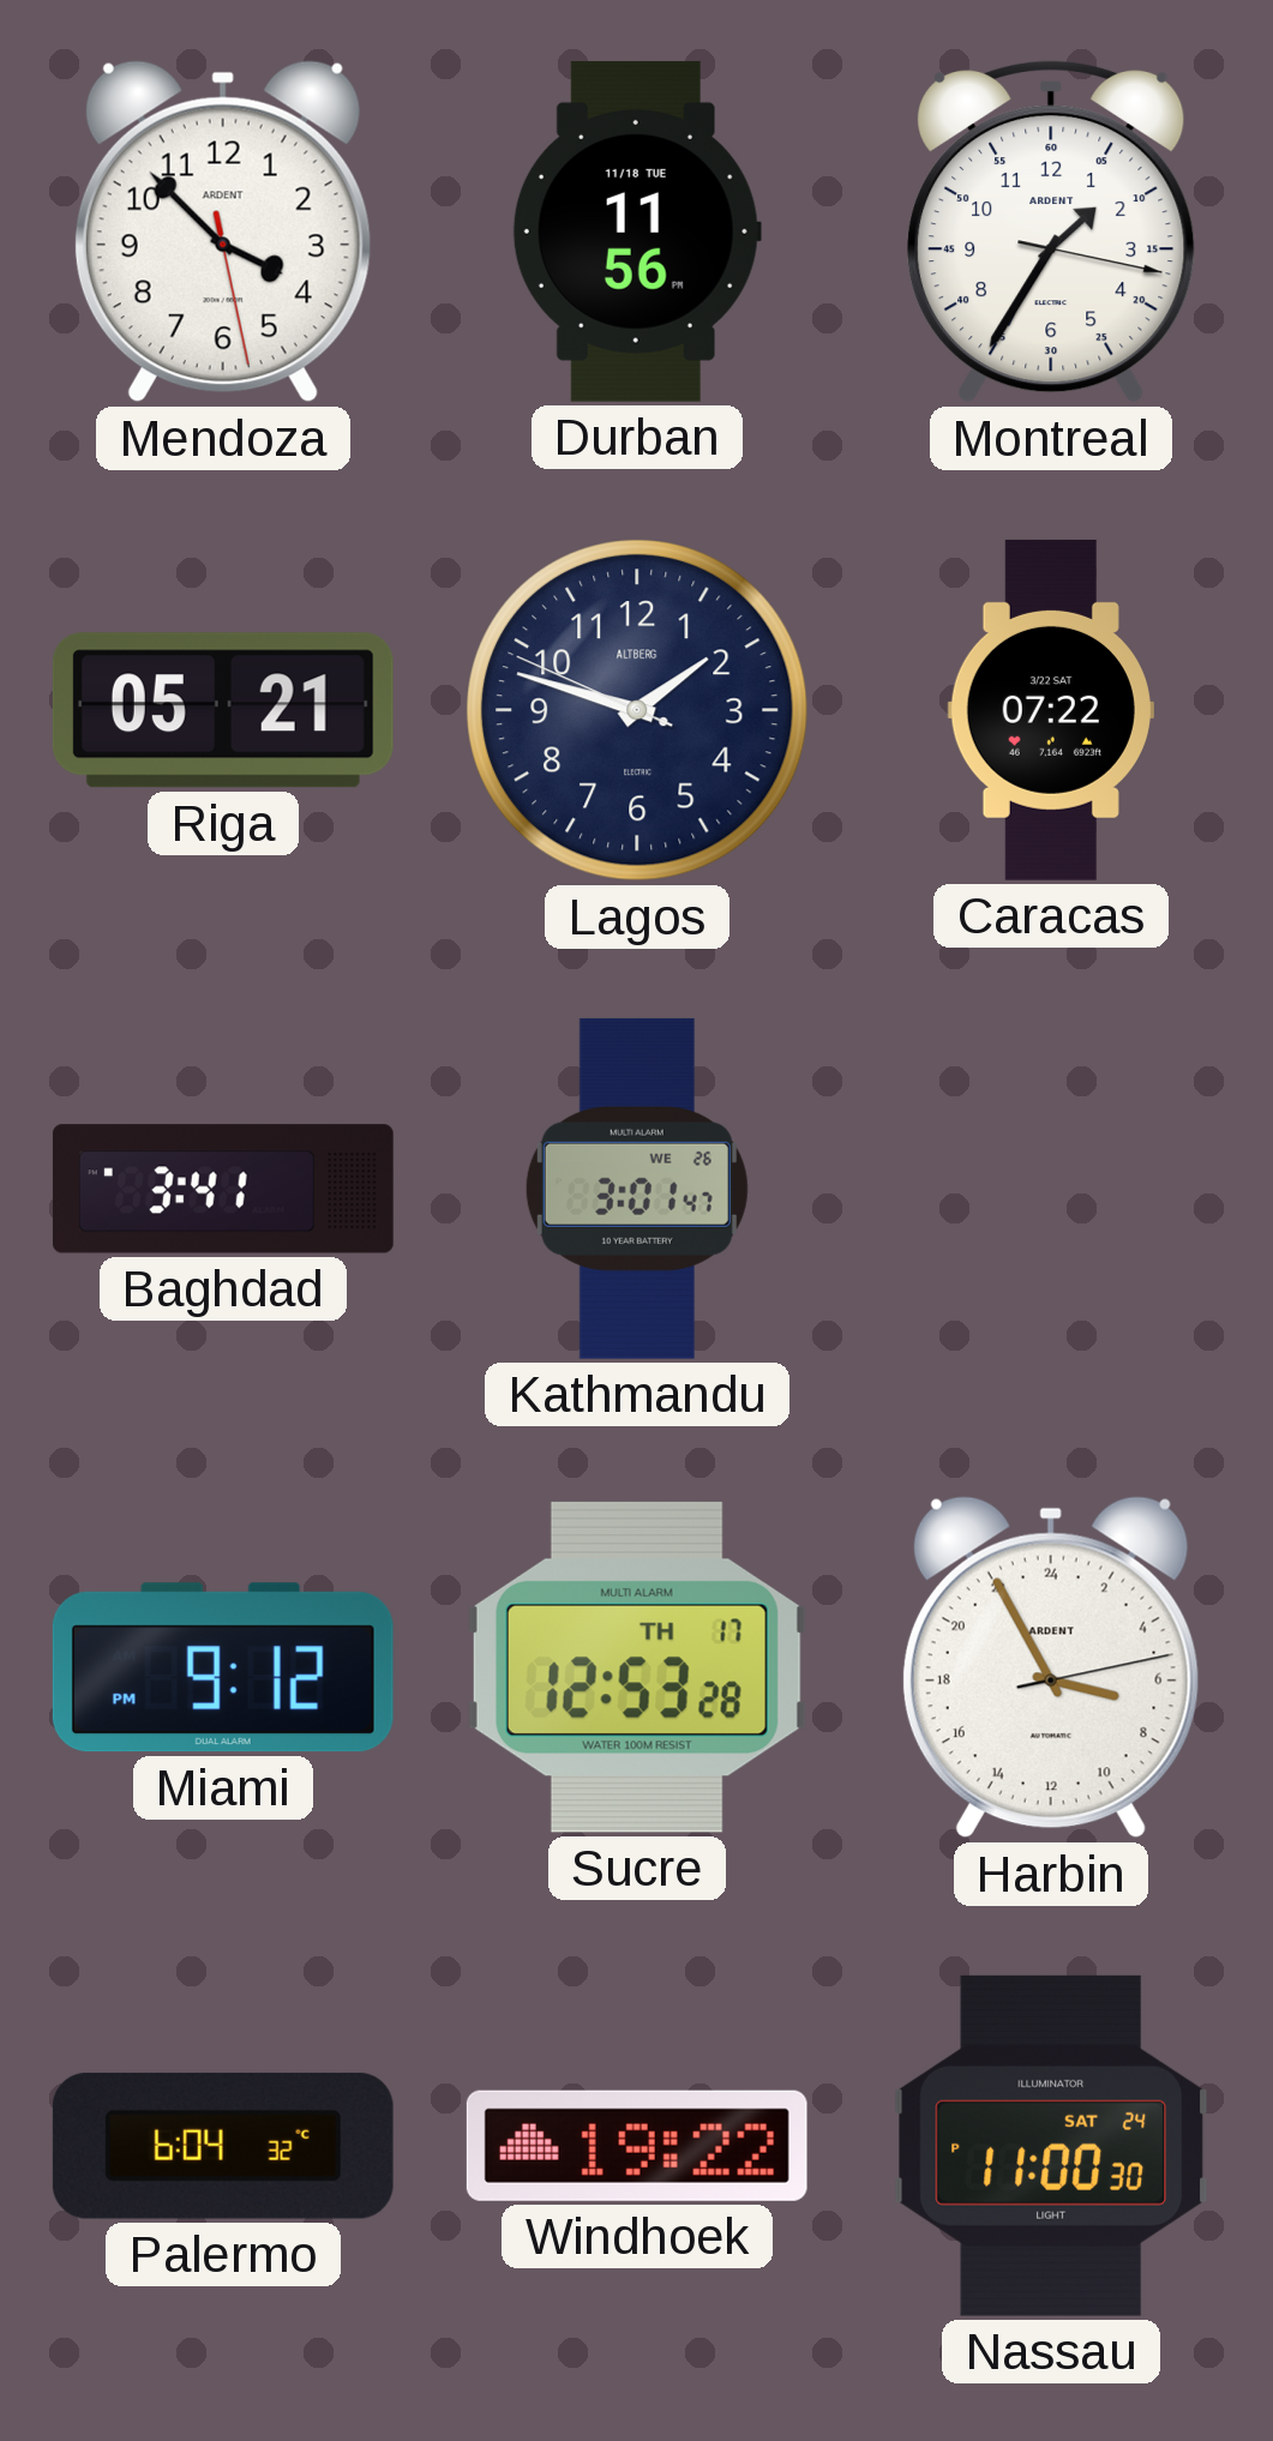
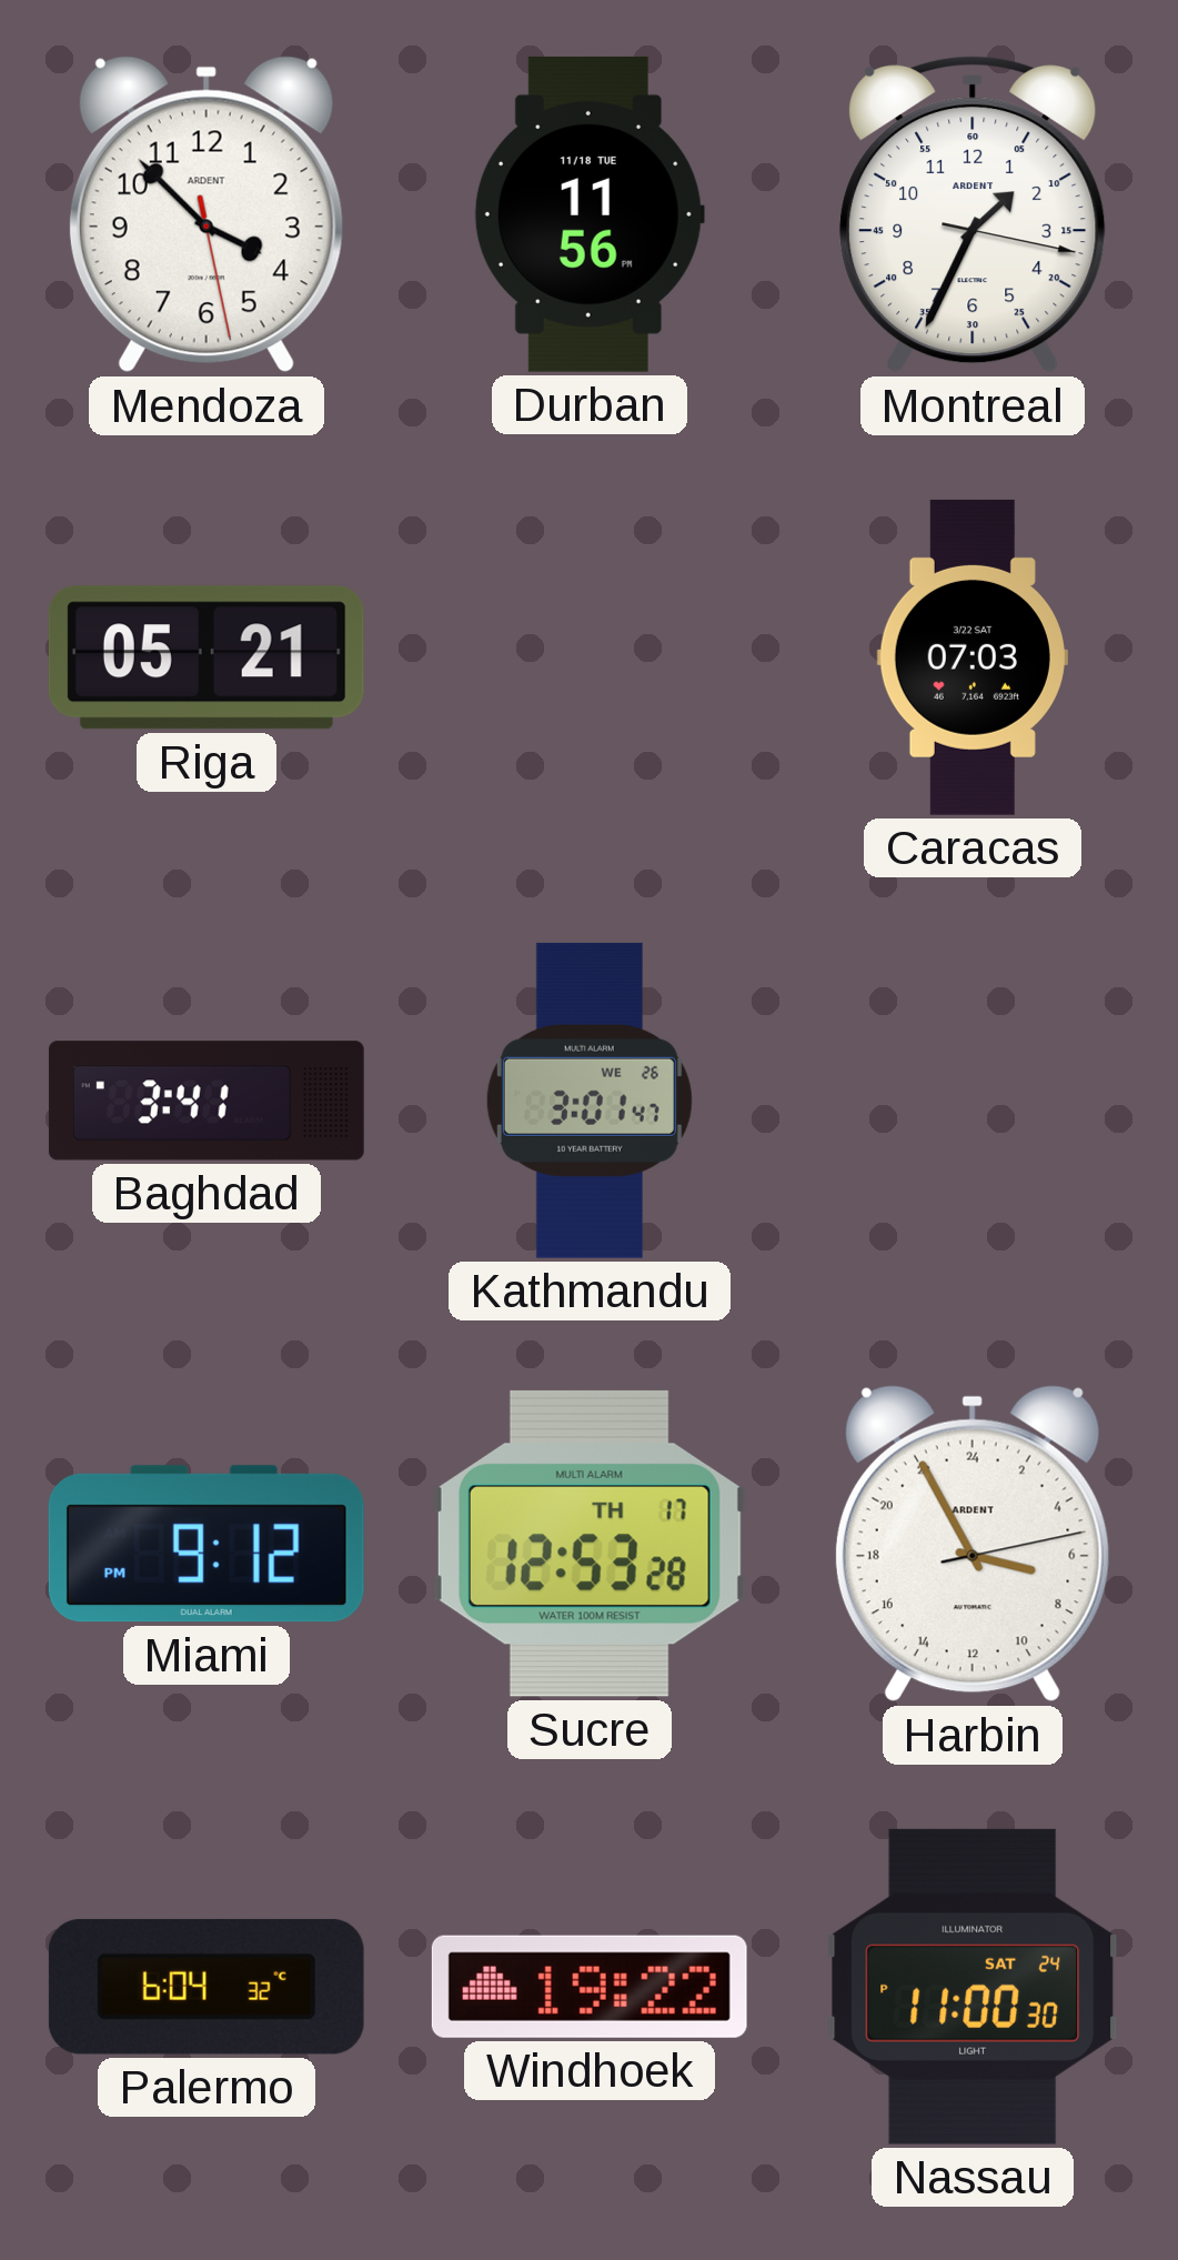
Montreal: 1:35 -> 1:34
Lagos: 1:47 -> none
Caracas: 07:22 -> 07:03
